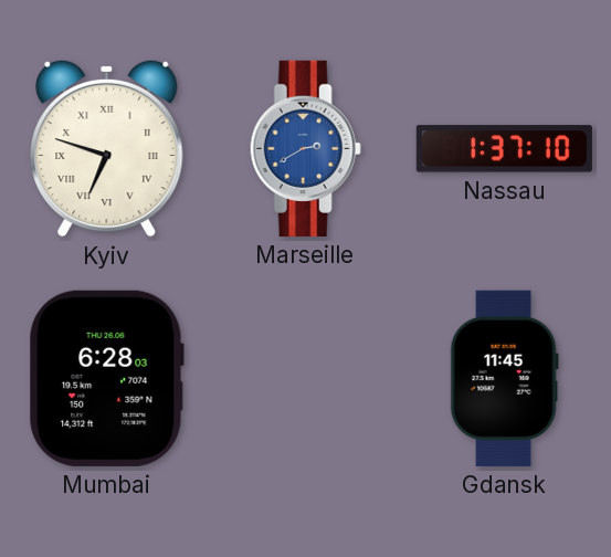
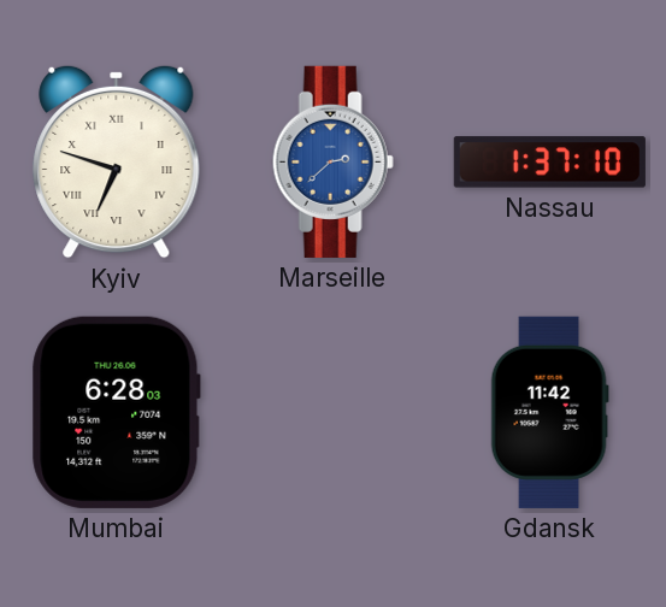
Marseille: 2:40 -> 2:38
Gdansk: 11:45 -> 11:42
